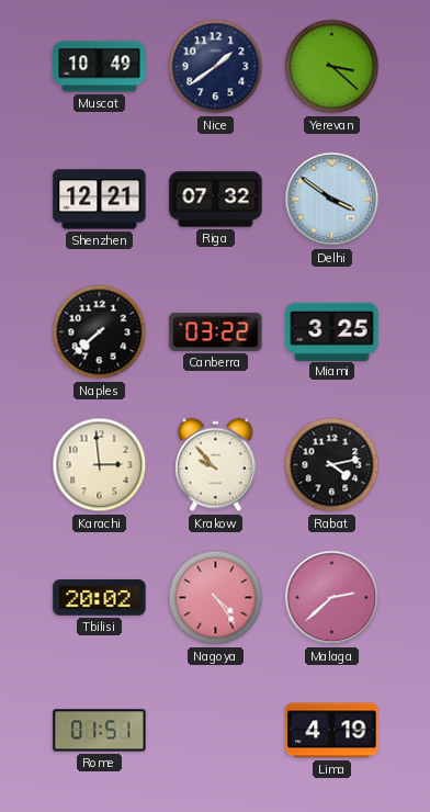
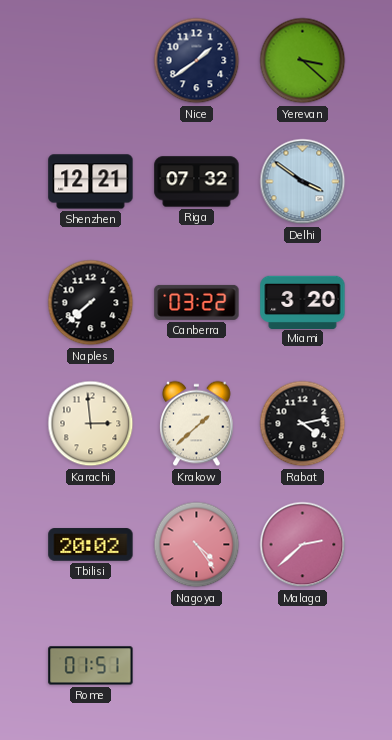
Muscat: 10:49 -> none
Miami: 3:25 -> 3:20
Krakow: 9:53 -> 1:38
Lima: 4:19 -> none
